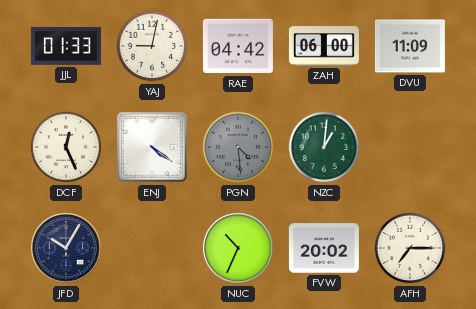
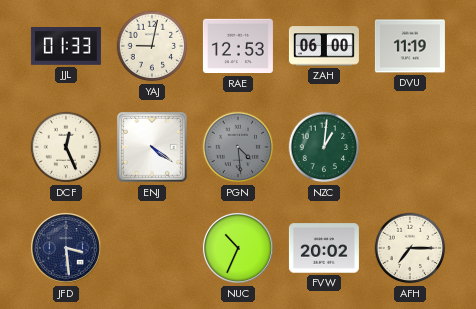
RAE: 04:42 -> 12:53
DVU: 11:09 -> 11:19
JFD: 10:05 -> 3:29
